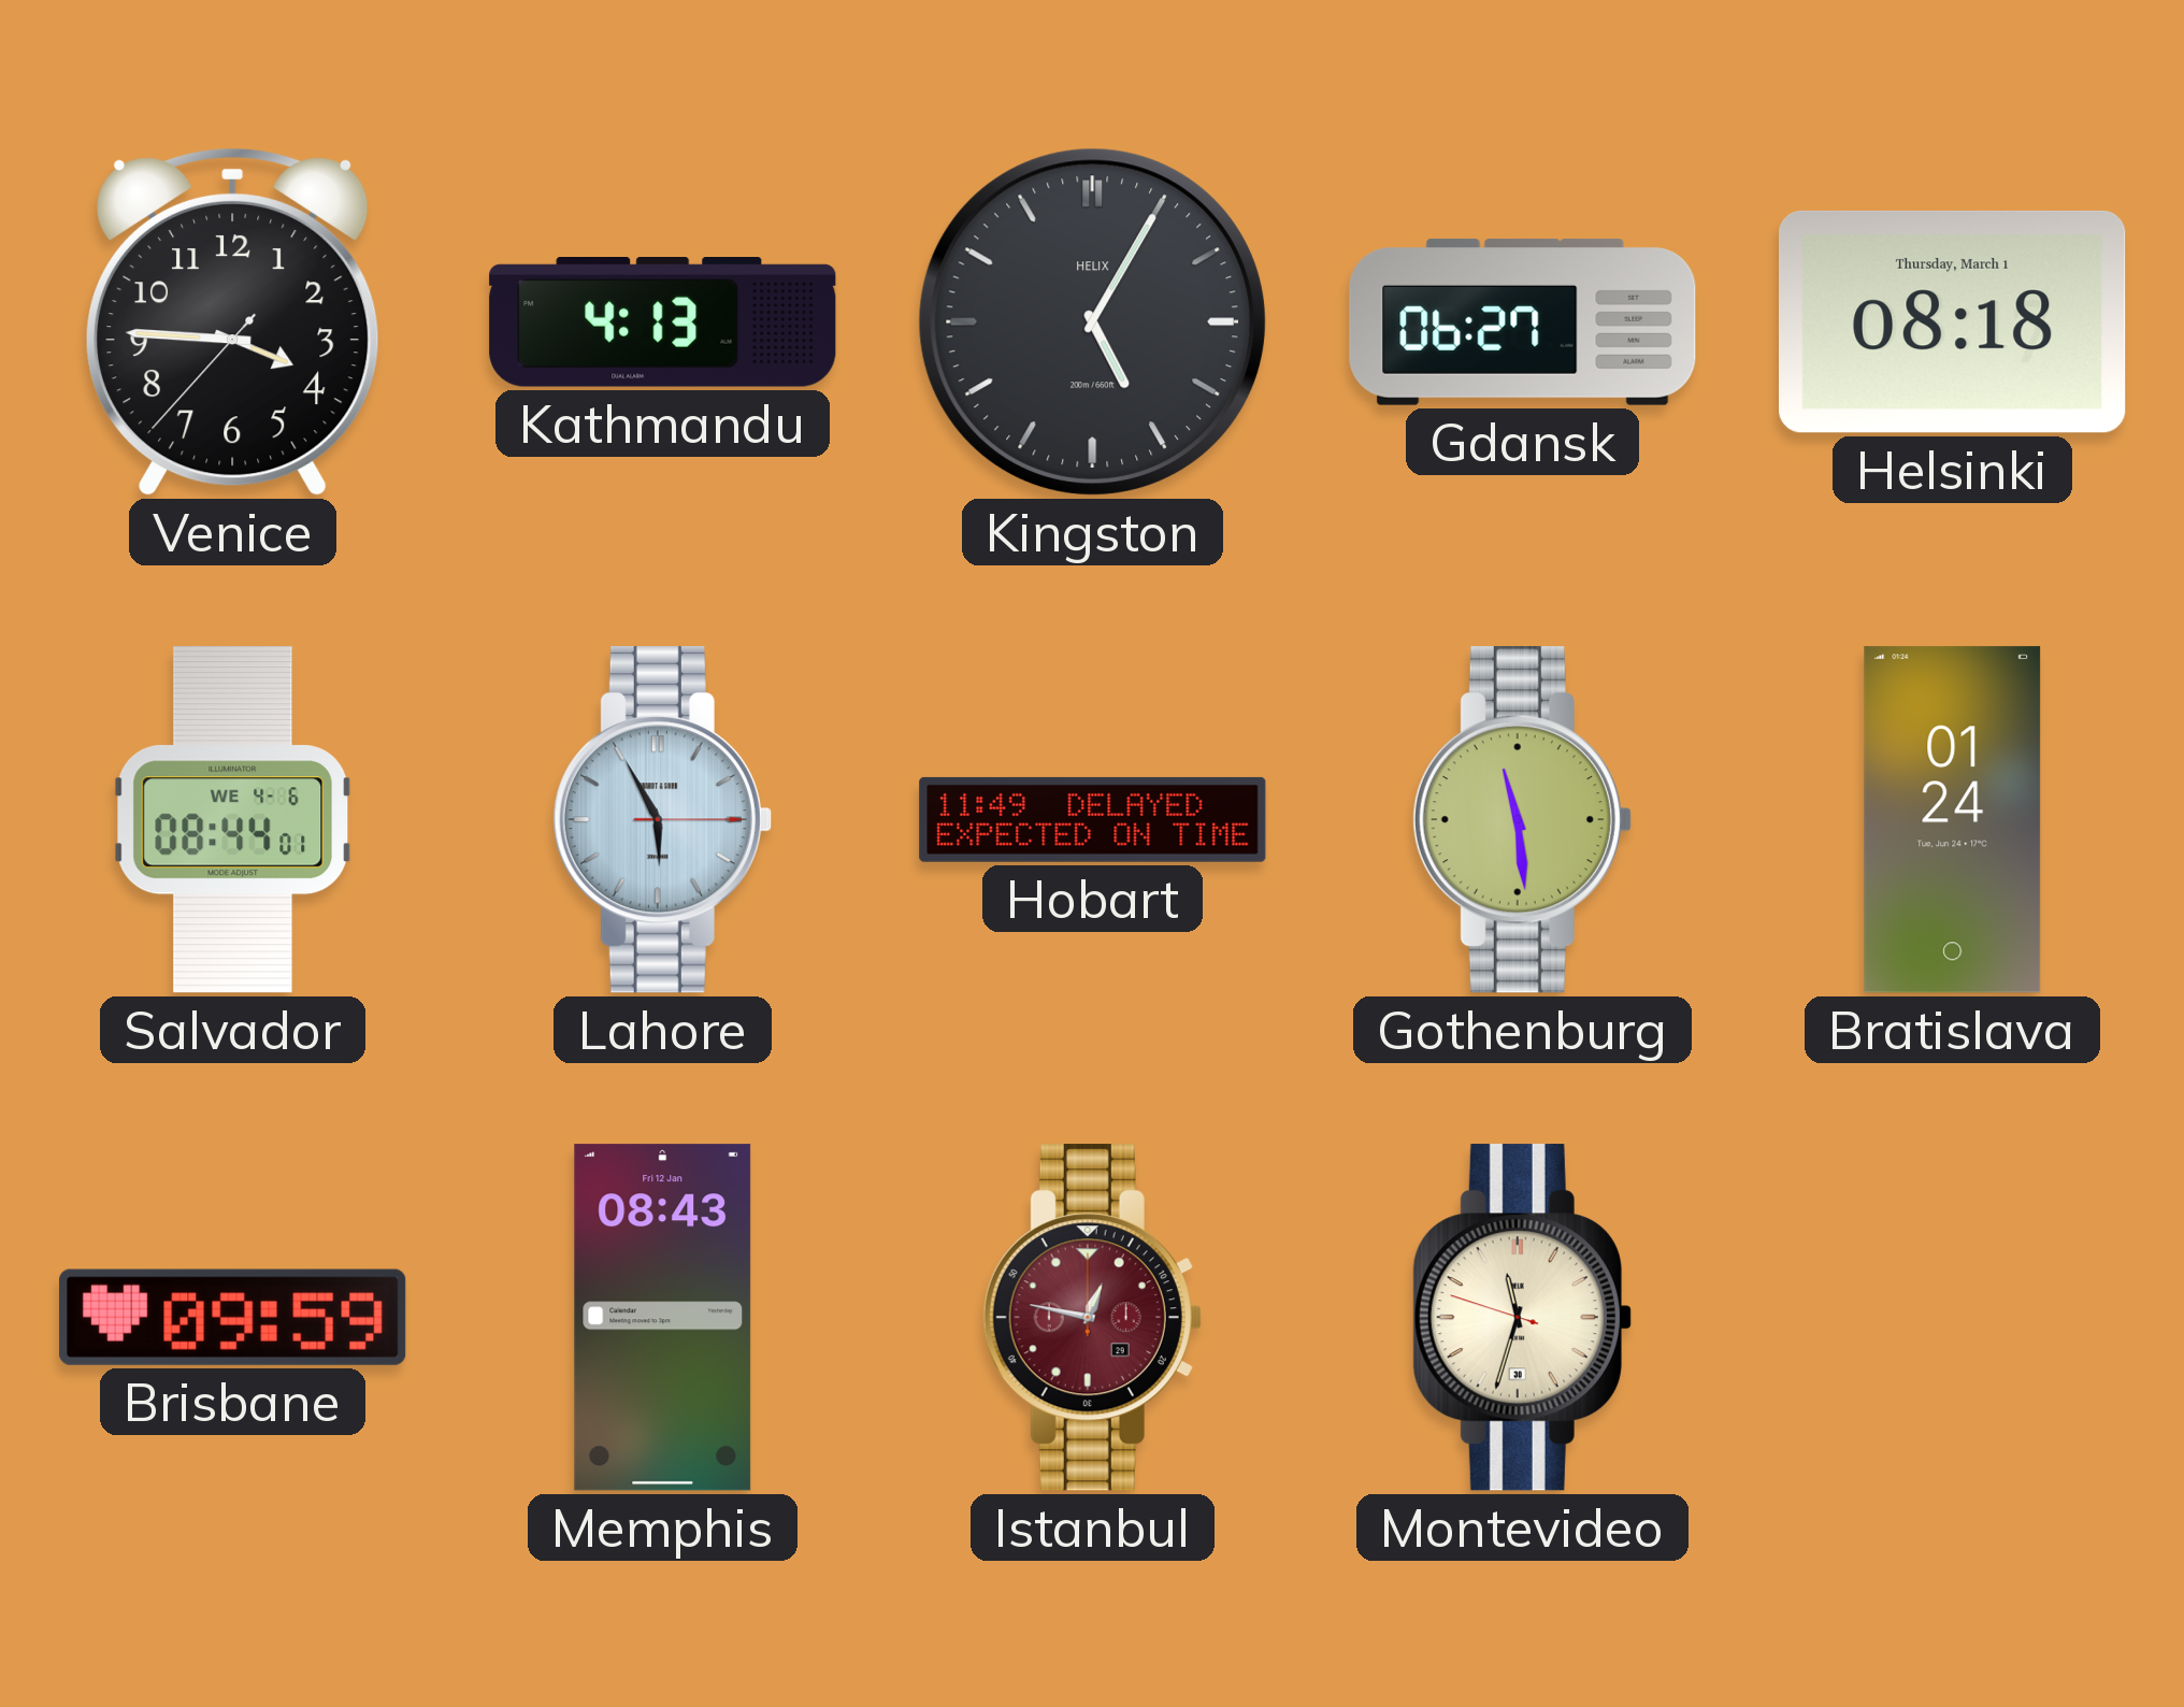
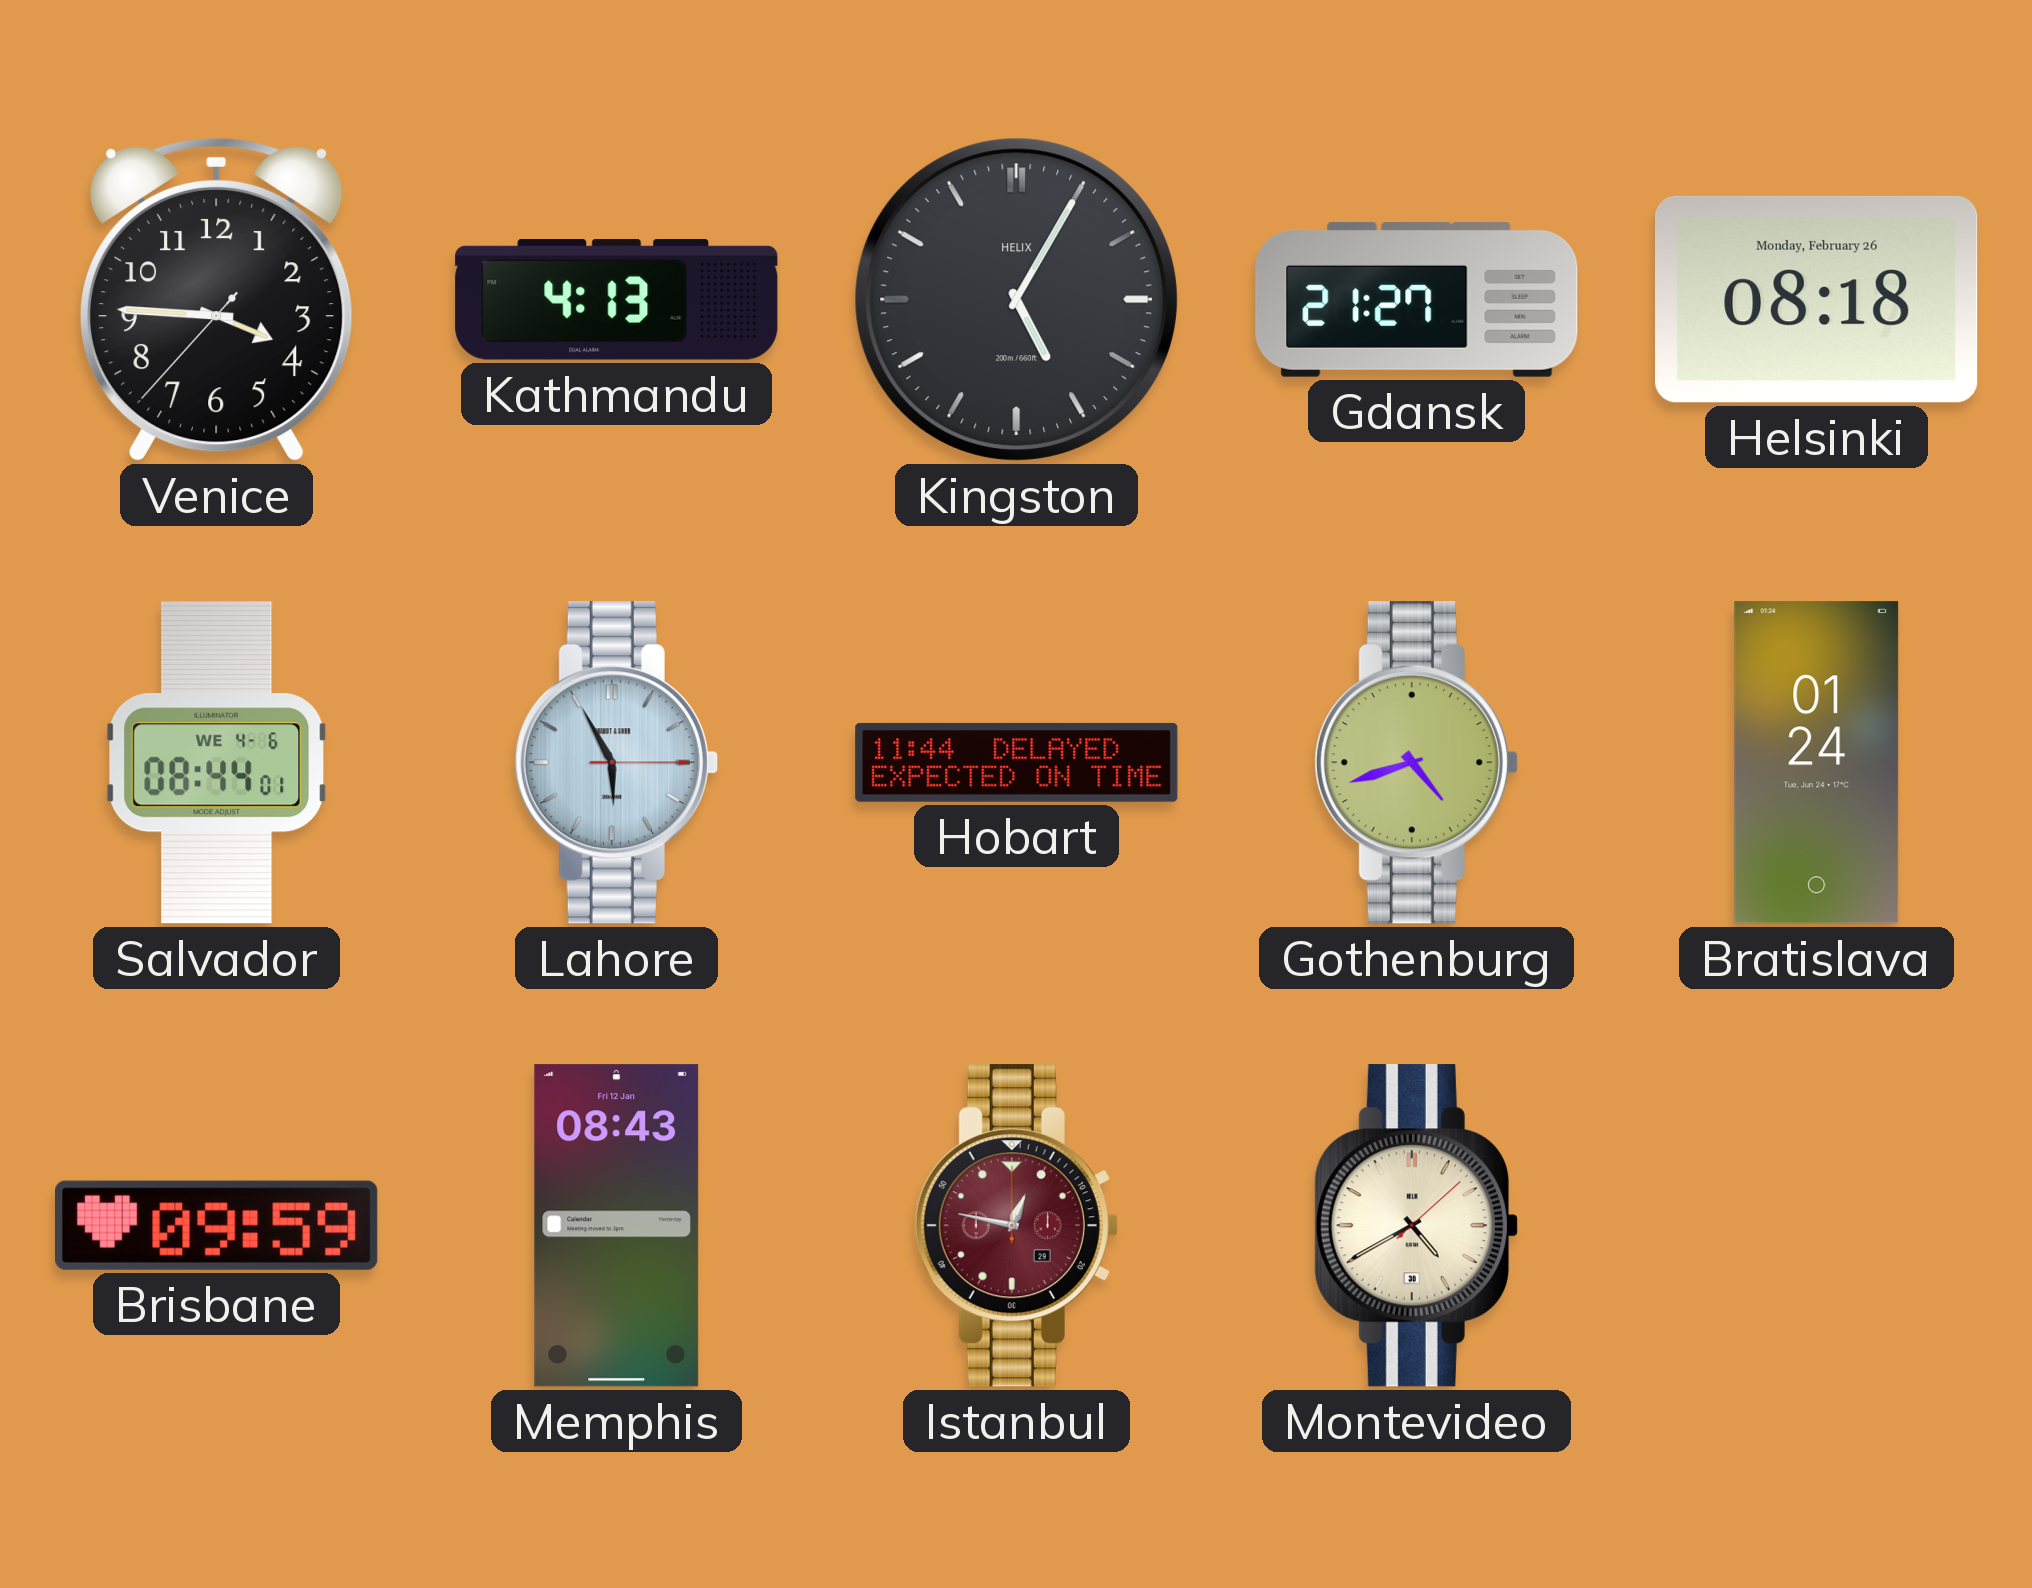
Gdansk: 06:27 -> 21:27
Helsinki date: Thursday, March 1 -> Monday, February 26
Hobart: 11:49 -> 11:44
Gothenburg: 11:29 -> 4:42
Montevideo: 11:32 -> 4:40
